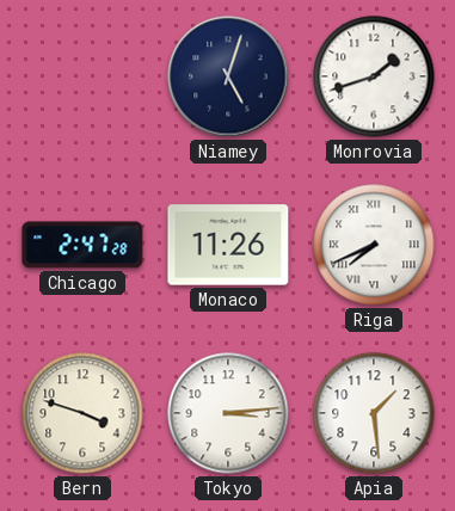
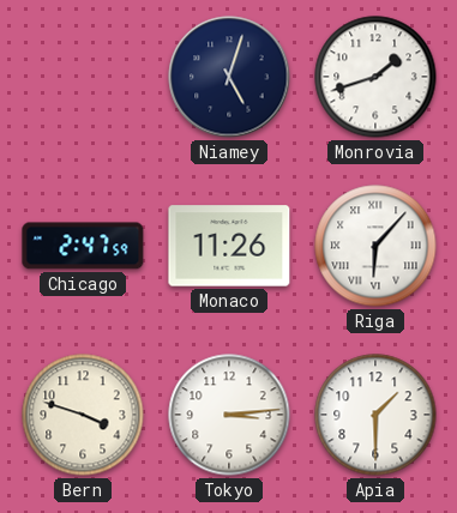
Chicago: 2:47:28 -> 2:47:59
Riga: 7:41 -> 6:07
Apia: 1:29 -> 1:30
